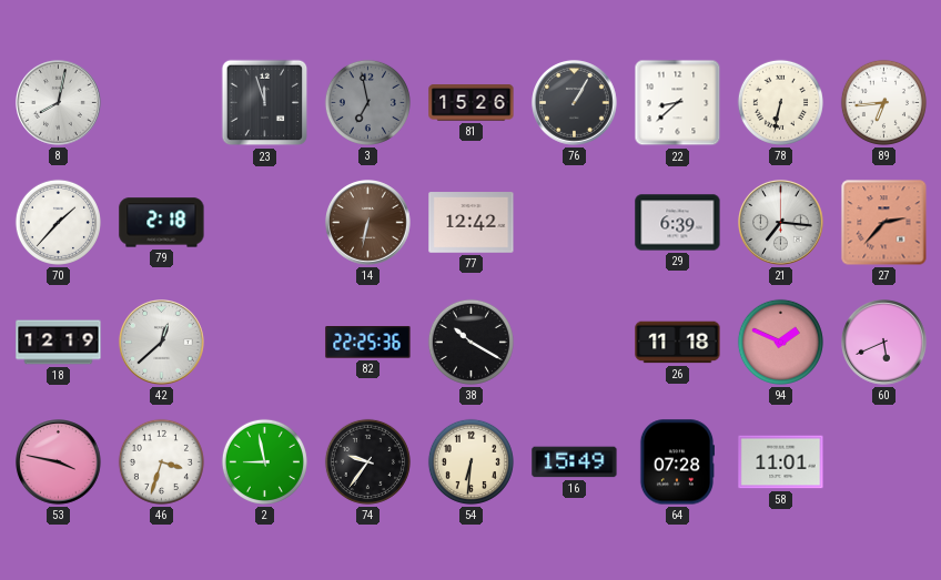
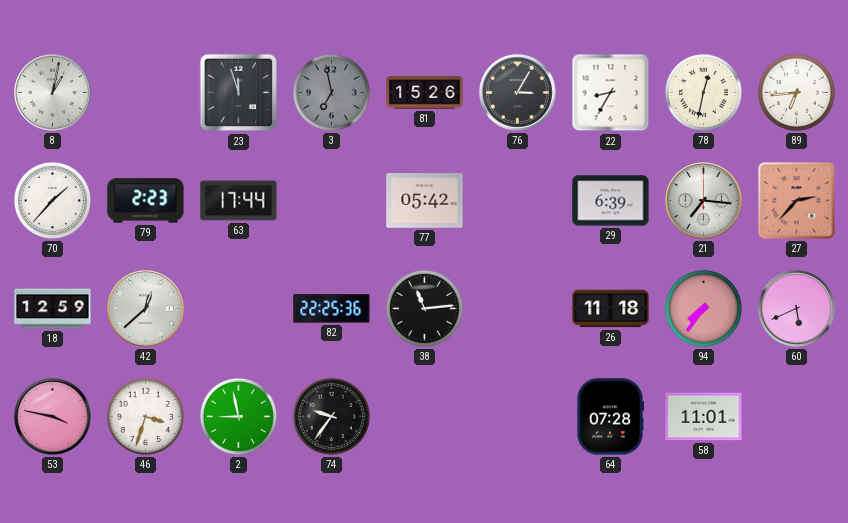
8: 8:02 -> 1:02
76: 1:05 -> 3:05
22: 8:38 -> 8:35
78: 6:32 -> 12:32
79: 2:18 -> 2:23
63: none -> 17:44
14: 6:32 -> none
77: 12:42 -> 05:42
18: 12:19 -> 12:59
38: 10:20 -> 11:14
94: 1:49 -> 7:36
54: 6:31 -> none
16: 15:49 -> none
